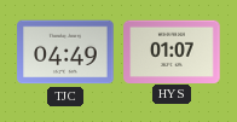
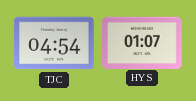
TJC: 04:49 -> 04:54
